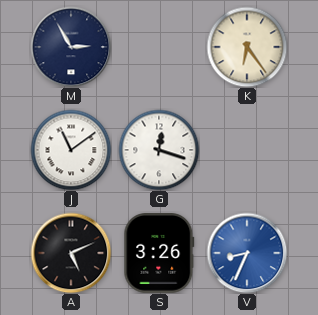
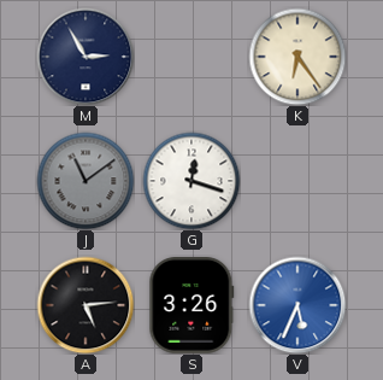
J dial: white -> grey
A: 5:11 -> 5:14
V: 8:34 -> 5:34
